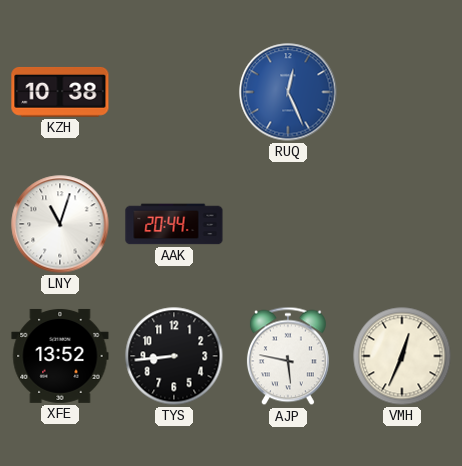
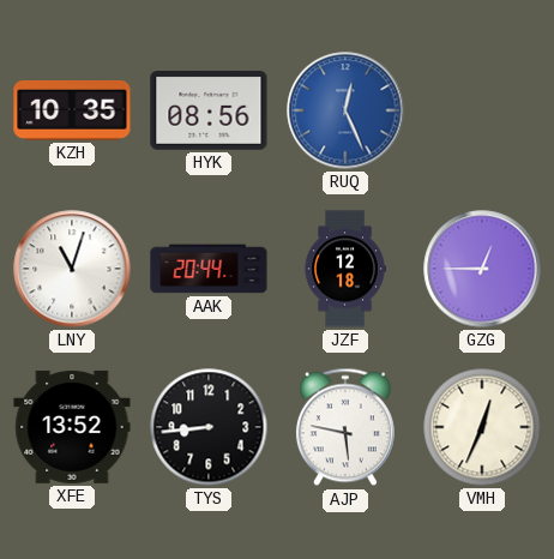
KZH: 10:38 -> 10:35
HYK: none -> 08:56
JZF: none -> 12:18
GZG: none -> 12:45
